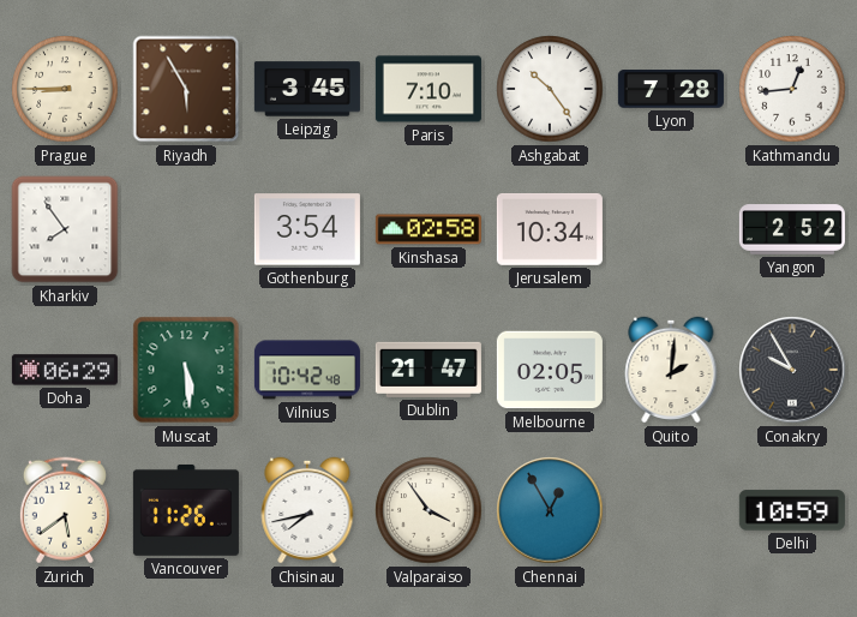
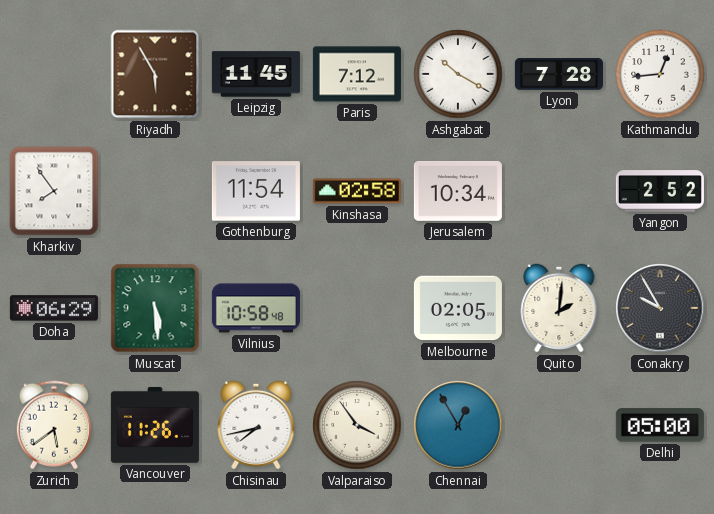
Prague: 8:45 -> none
Leipzig: 3:45 -> 11:45
Paris: 7:10 -> 7:12
Ashgabat: 10:24 -> 10:20
Gothenburg: 3:54 -> 11:54
Vilnius: 10:42 -> 10:58
Dublin: 21:47 -> none
Delhi: 10:59 -> 05:00
